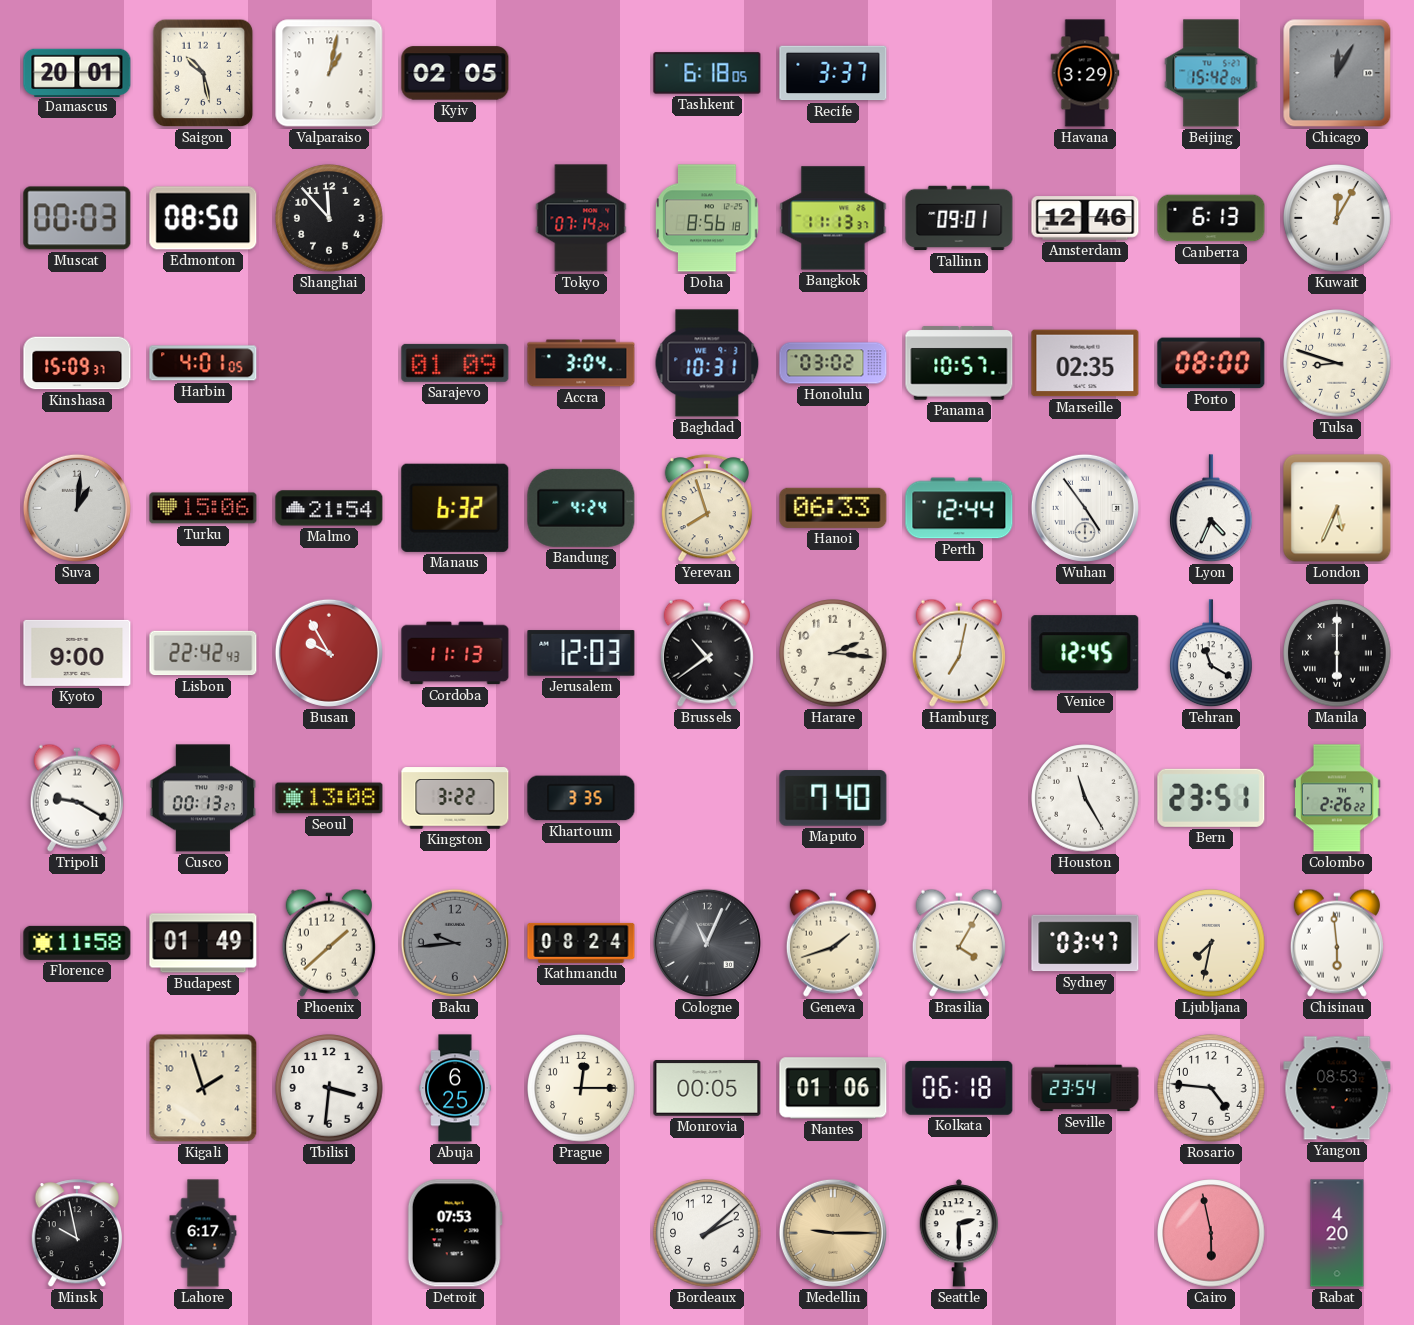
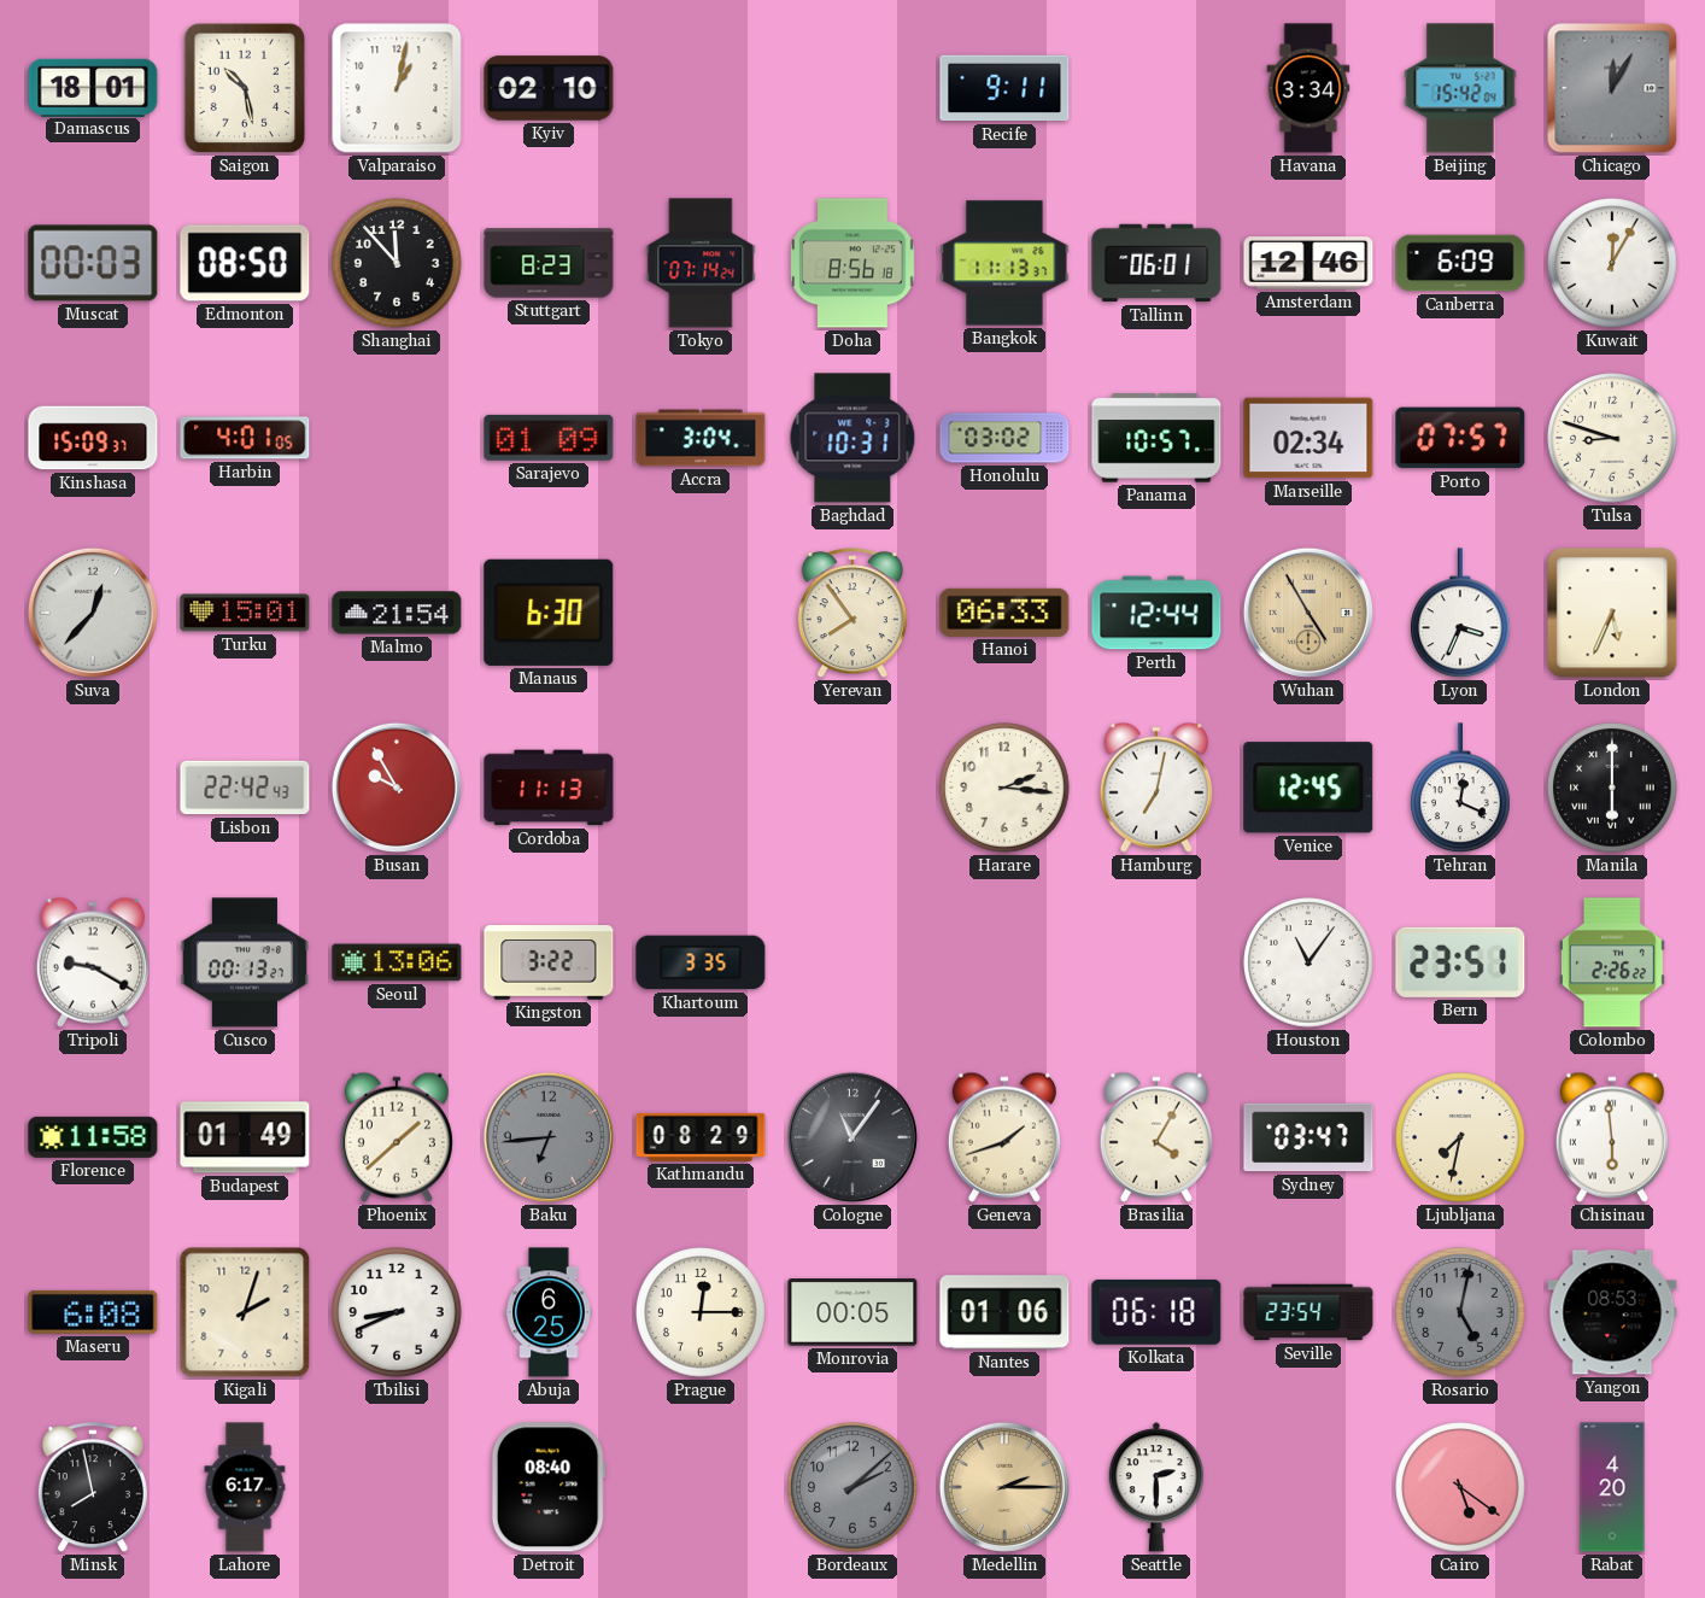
Damascus: 20:01 -> 18:01
Kyiv: 02:05 -> 02:10
Tashkent: 6:18 -> none
Recife: 3:37 -> 9:11
Havana: 3:29 -> 3:34
Stuttgart: none -> 8:23
Tallinn: 09:01 -> 06:01
Canberra: 6:13 -> 6:09
Marseille: 02:35 -> 02:34
Porto: 08:00 -> 07:57
Suva: 1:01 -> 12:37
Turku: 15:06 -> 15:01
Manaus: 6:32 -> 6:30
Bandung: 4:24 -> none
Yerevan: 7:57 -> 7:54
Wuhan: 4:54 -> 4:55
Wuhan dial: white -> champagne
Lyon: 4:34 -> 3:34
Kyoto: 9:00 -> none
Jerusalem: 12:03 -> none
Brussels: 10:39 -> none
Tehran: 11:20 -> 12:19
Seoul: 13:08 -> 13:06
Maputo: 7:40 -> none
Houston: 11:25 -> 11:06
Baku: 9:44 -> 6:44
Kathmandu: 08:24 -> 08:29
Cologne: 11:04 -> 11:06
Maseru: none -> 6:08
Kigali: 1:57 -> 2:03
Tbilisi: 3:31 -> 8:41
Rosario: 4:46 -> 5:02
Rosario dial: white -> grey
Minsk: 9:58 -> 7:58
Detroit: 07:53 -> 08:40
Bordeaux dial: white -> grey
Medellin: 9:15 -> 2:15
Cairo: 5:58 -> 5:21
